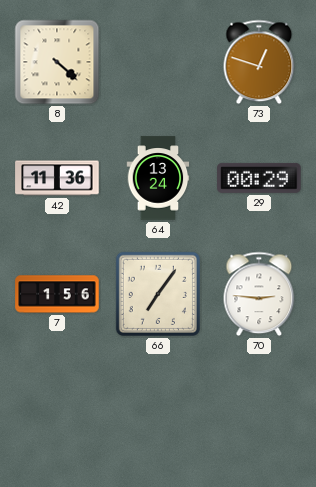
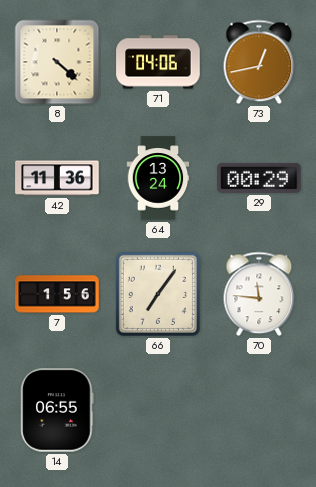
71: none -> 04:06
73: 12:48 -> 12:43
70: 2:46 -> 11:46
14: none -> 06:55
